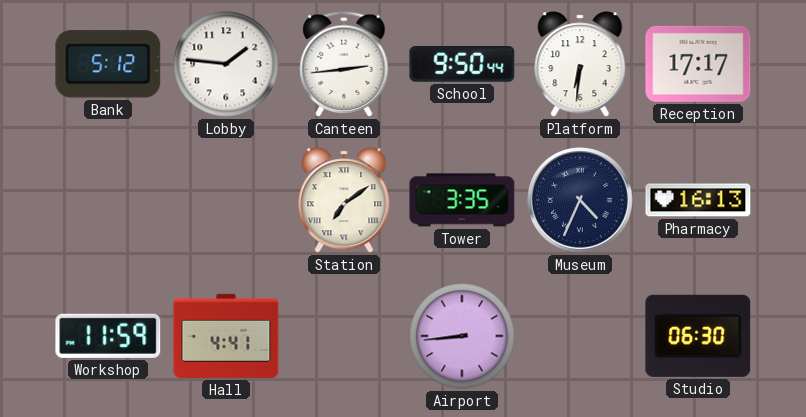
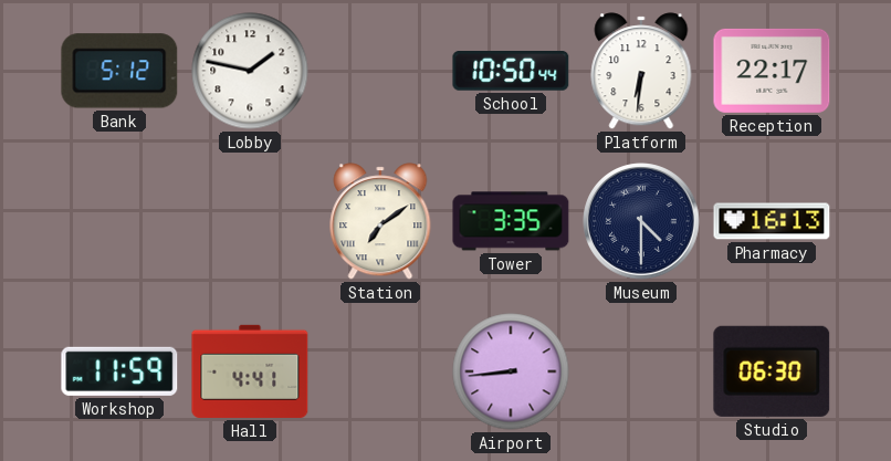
Lobby: 1:46 -> 1:47
Canteen: 2:44 -> none
School: 9:50 -> 10:50
Reception: 17:17 -> 22:17
Museum: 4:34 -> 4:30
